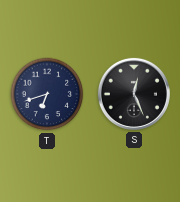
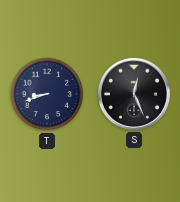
T: 6:42 -> 8:42
